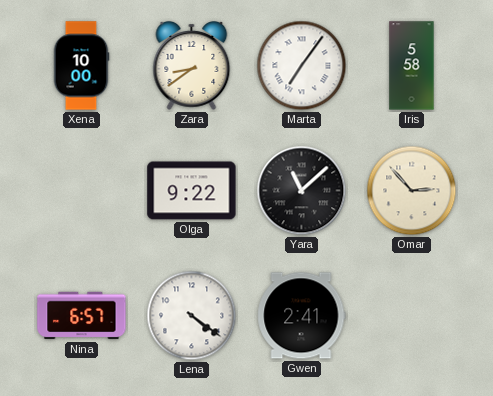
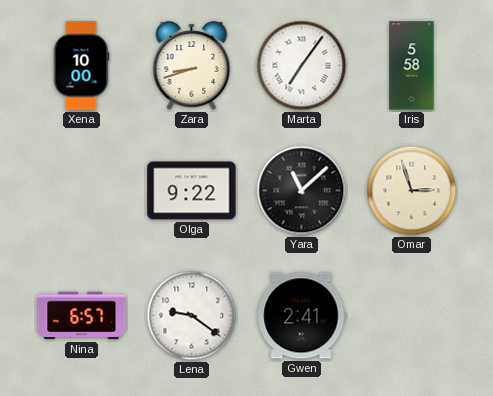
Zara: 8:39 -> 8:42
Omar: 2:53 -> 2:57
Lena: 4:21 -> 9:21
